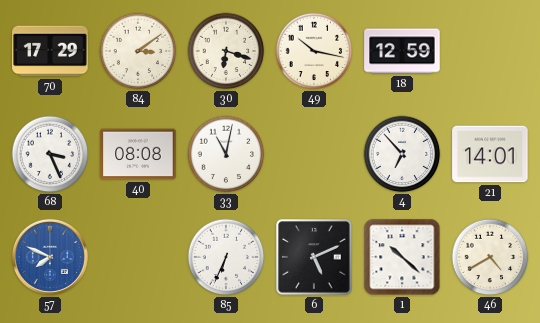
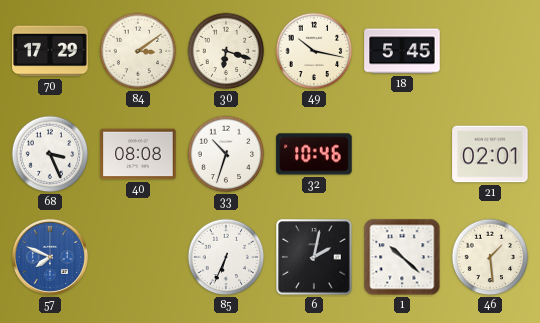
18: 12:59 -> 5:45
33: 11:02 -> 10:33
32: none -> 10:46
4: 6:53 -> none
21: 14:01 -> 02:01
6: 5:11 -> 2:02
46: 4:40 -> 1:29
